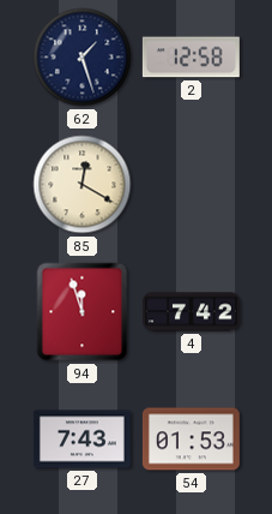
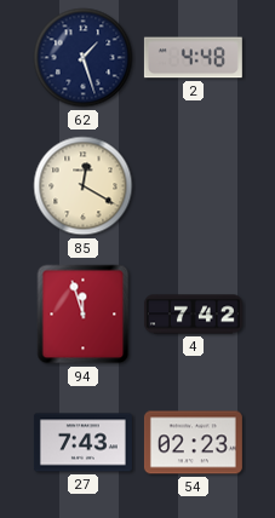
2: 12:58 -> 4:48
54: 01:53 -> 02:23
